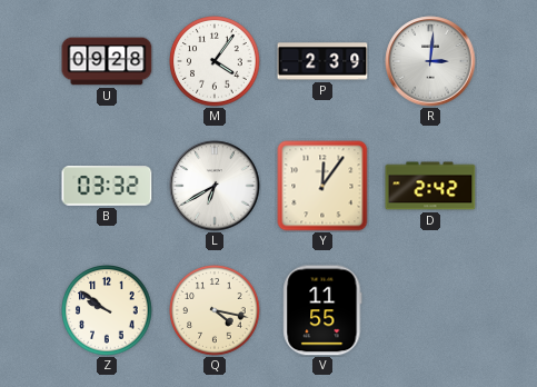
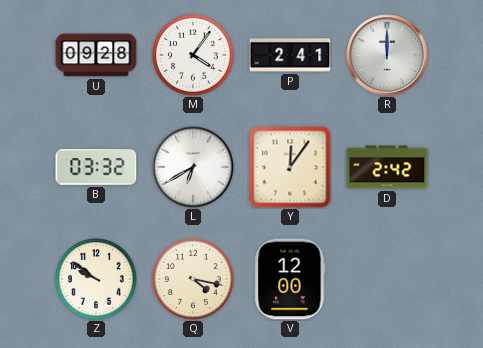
P: 2:39 -> 2:41
R: 3:01 -> 12:00
V: 11:55 -> 12:00
